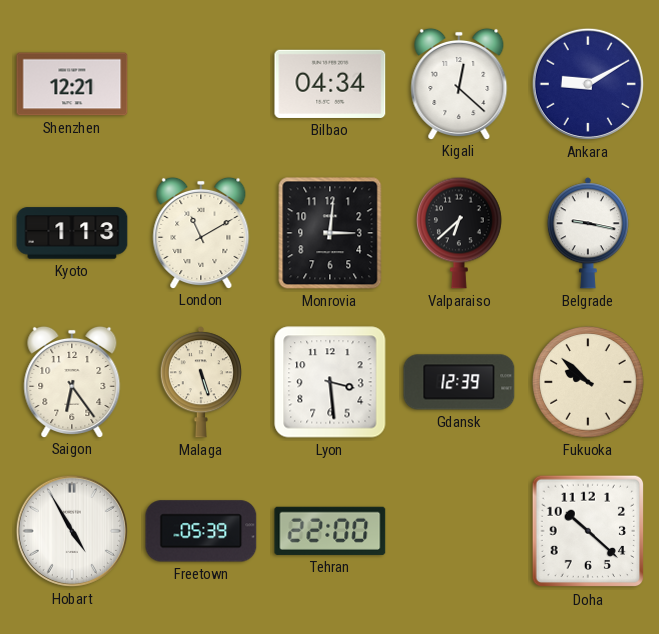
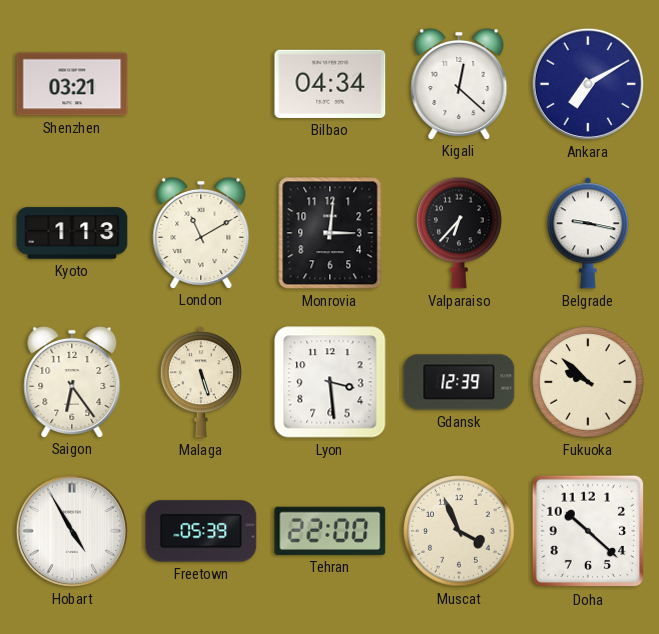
Shenzhen: 12:21 -> 03:21
Ankara: 9:10 -> 7:10
Valparaiso: 6:38 -> 6:37
Muscat: none -> 3:56
